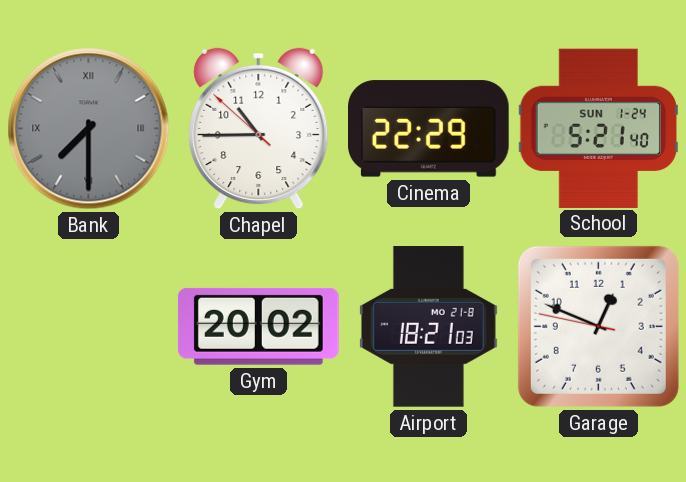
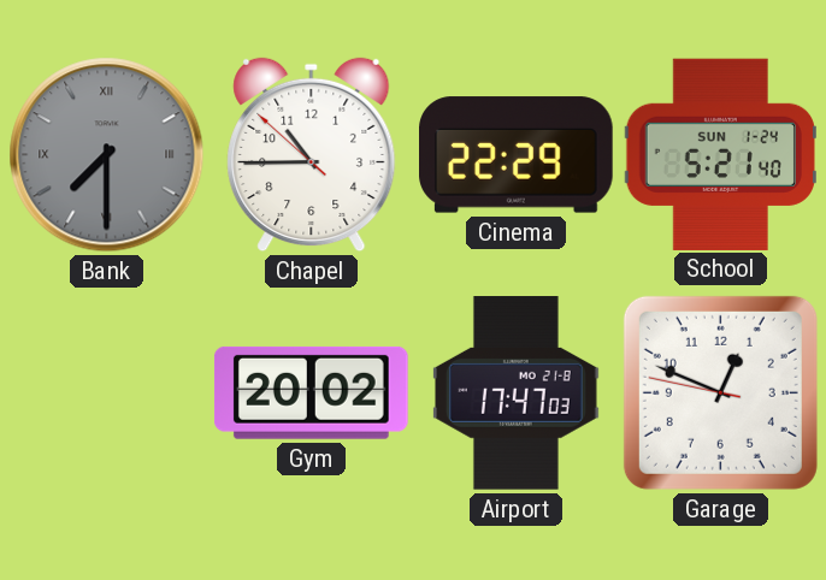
Airport: 18:21 -> 17:47
